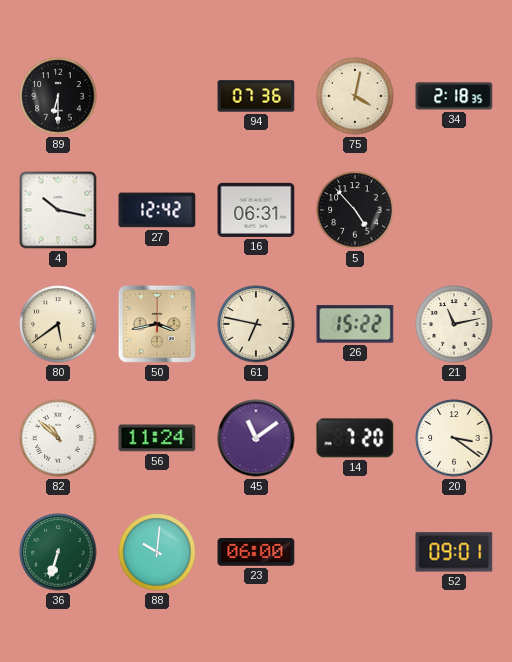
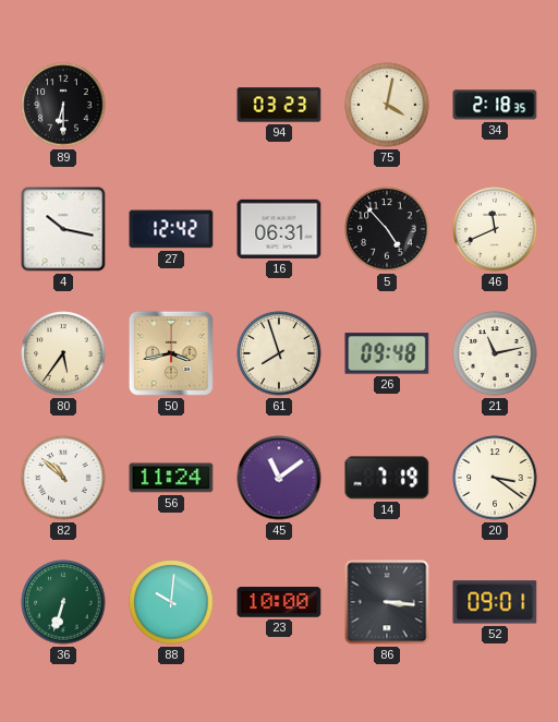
94: 07:36 -> 03:23
46: none -> 11:41
80: 5:39 -> 5:36
61: 6:47 -> 7:57
26: 15:22 -> 09:48
14: 7:20 -> 7:19
23: 06:00 -> 10:00
86: none -> 3:16
